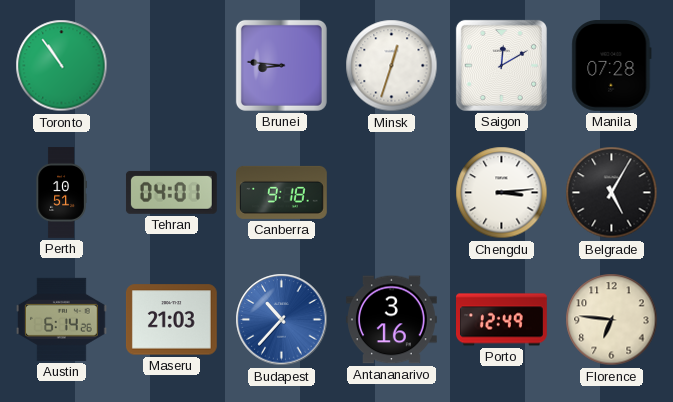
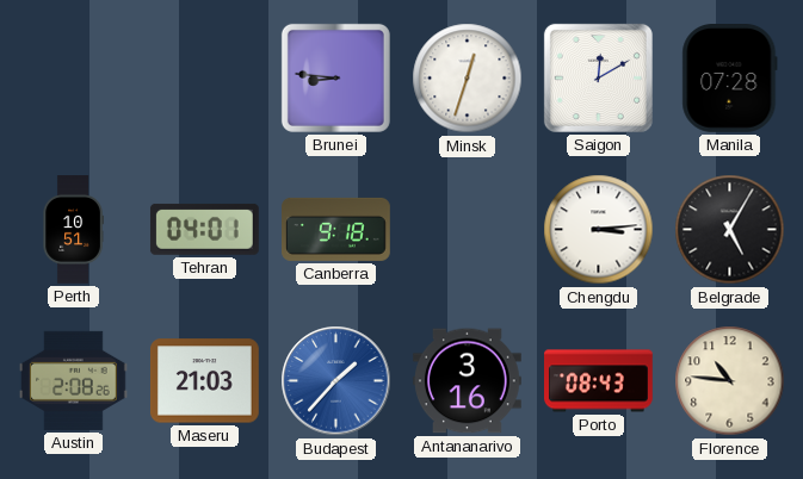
Toronto: 10:54 -> none
Austin: 6:14 -> 2:08
Budapest: 10:37 -> 1:37
Porto: 12:49 -> 08:43
Florence: 6:46 -> 10:46
